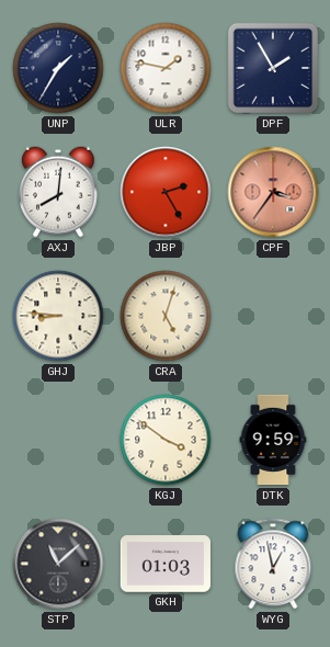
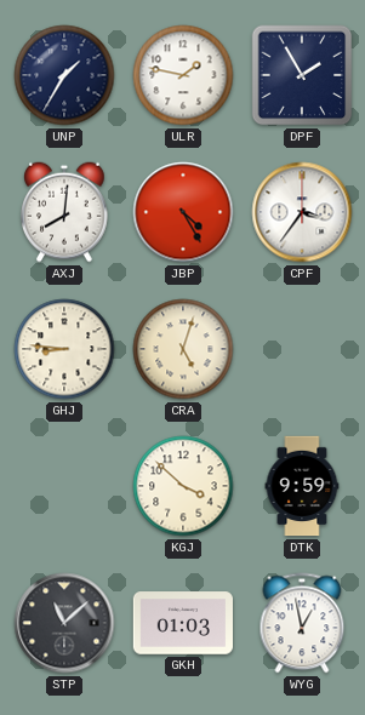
JBP: 2:25 -> 4:25
CPF dial: salmon -> white
KGJ: 3:51 -> 3:52
